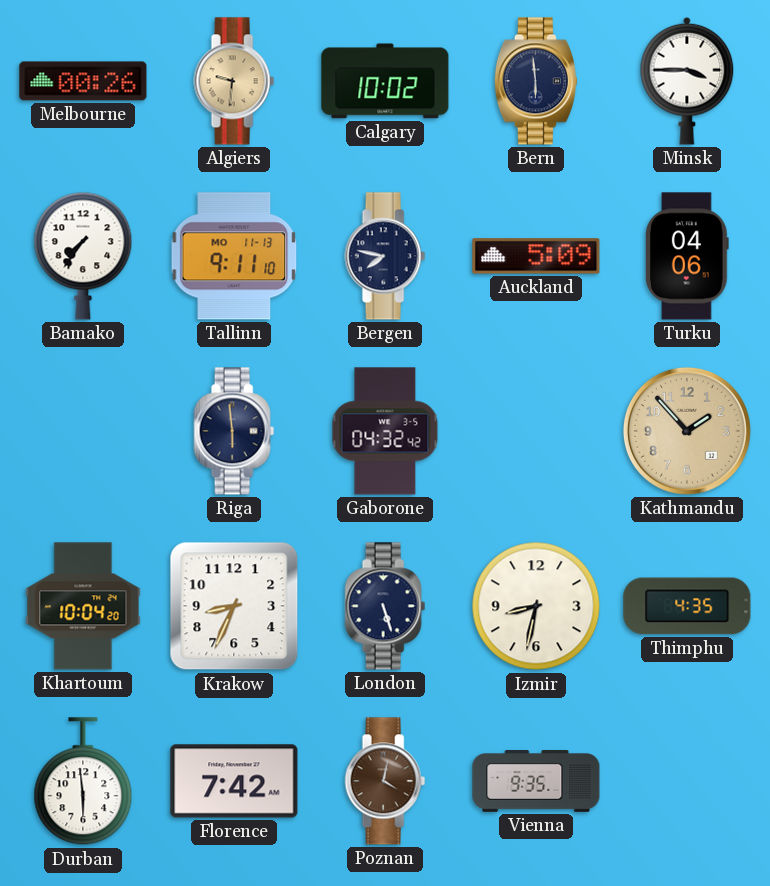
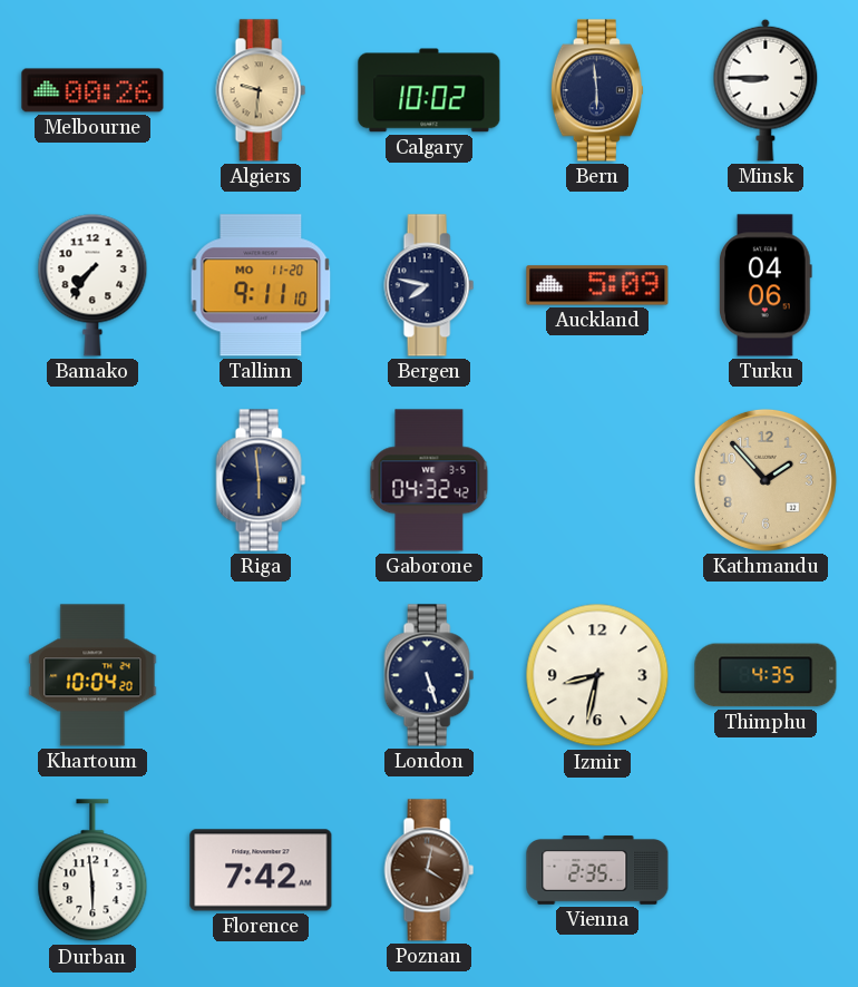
Minsk: 3:45 -> 8:45
Tallinn date: MO 11-13 -> MO 11-20
Krakow: 8:34 -> none
Vienna: 9:35 -> 2:35
